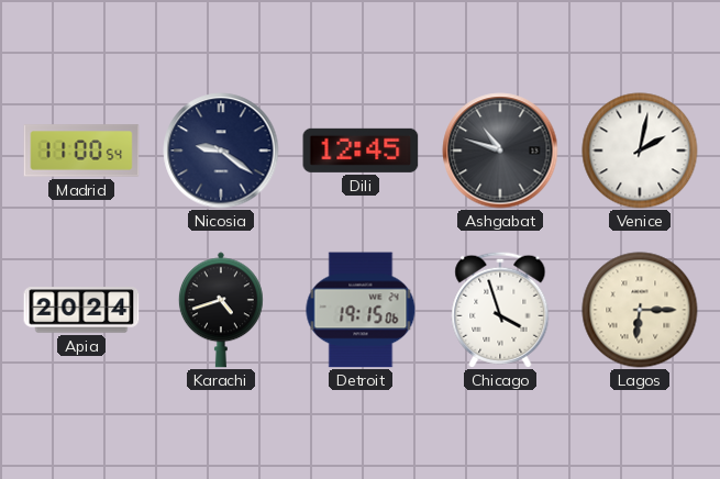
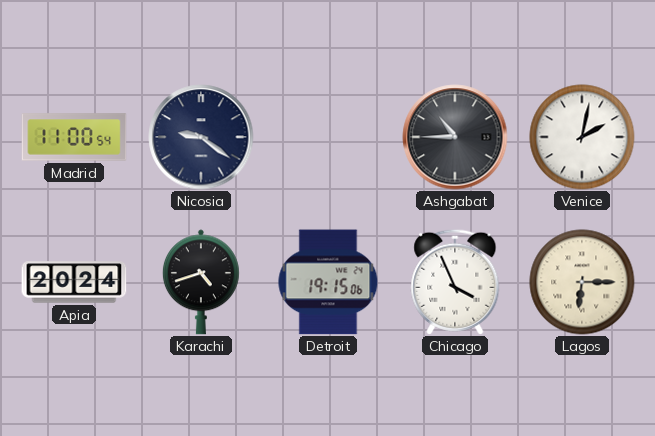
Dili: 12:45 -> none
Ashgabat: 10:48 -> 10:45
Chicago: 3:57 -> 3:56
